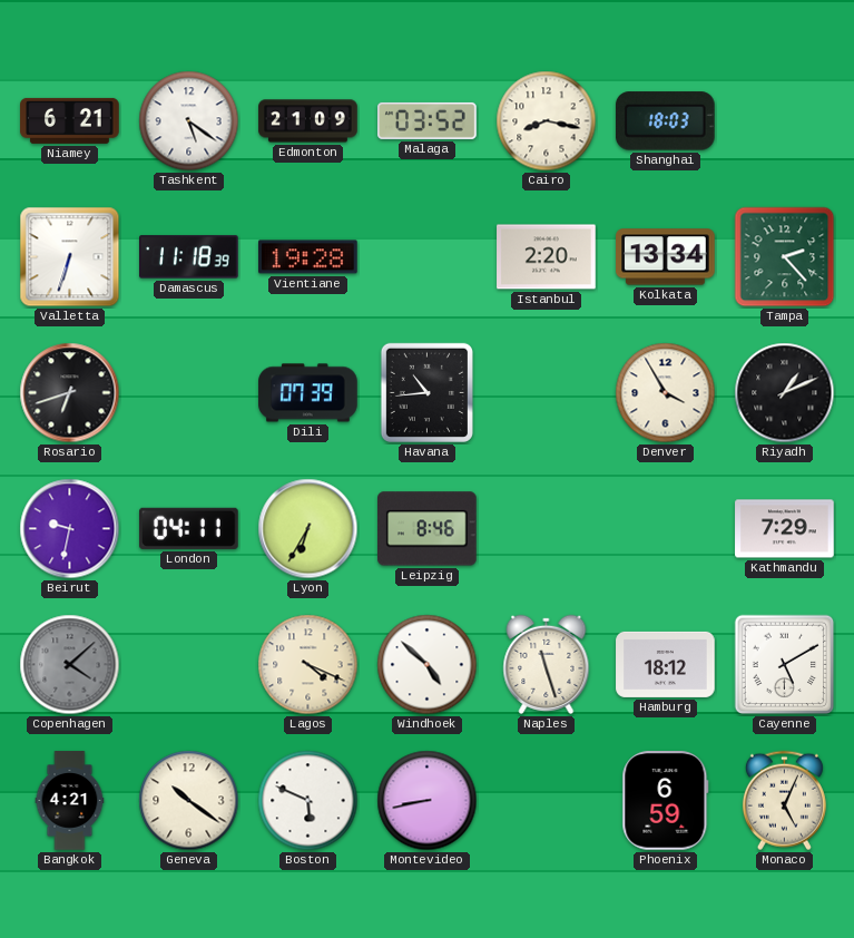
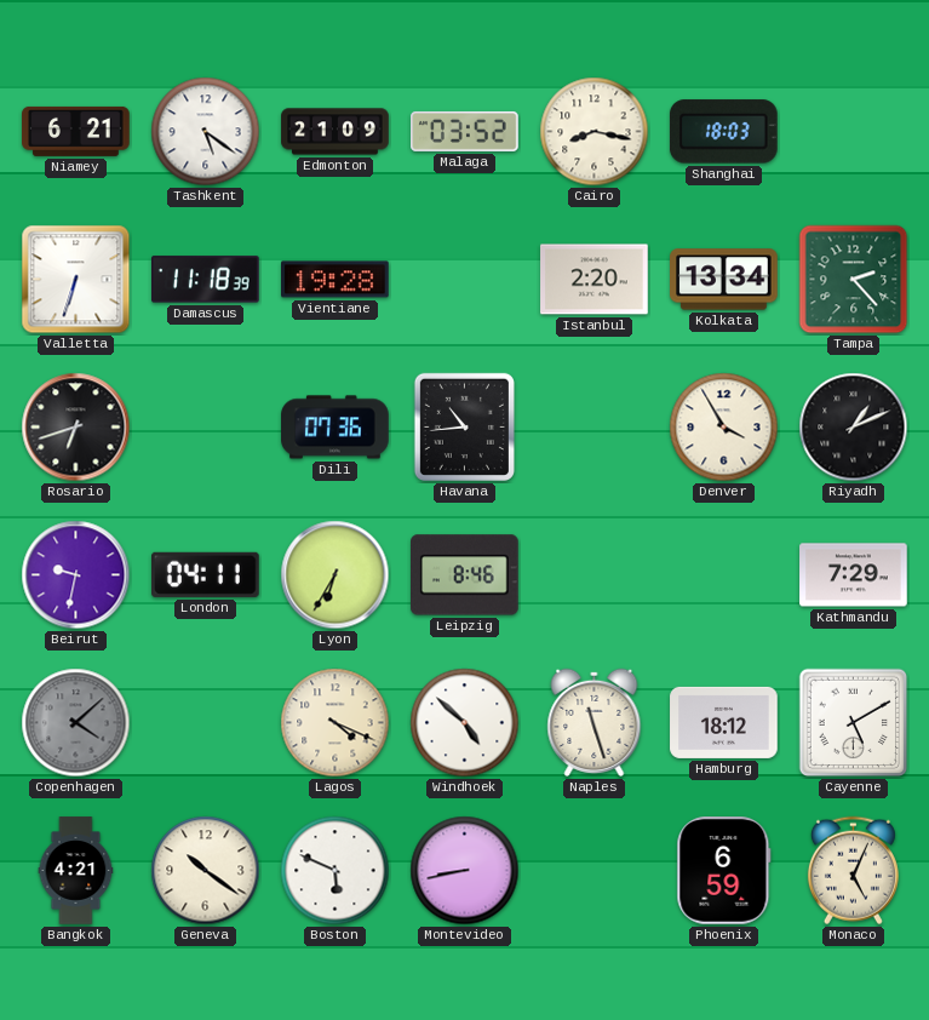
Dili: 07:39 -> 07:36
